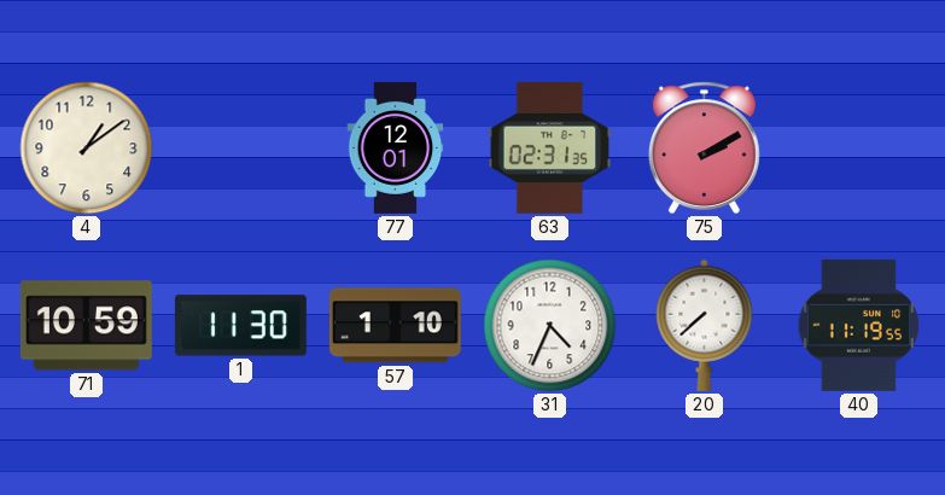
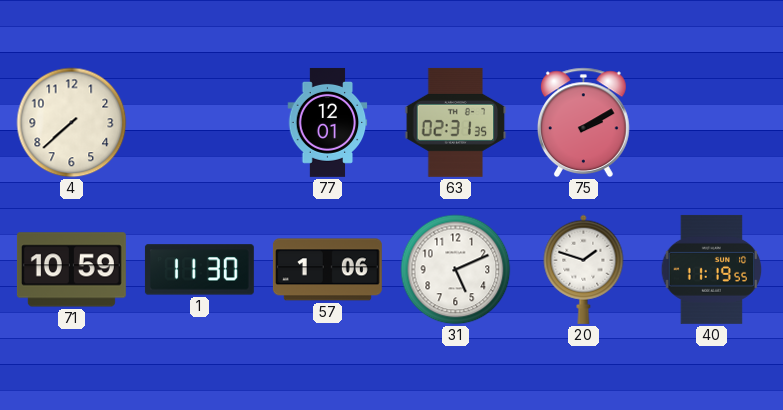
4: 1:09 -> 7:38
57: 1:10 -> 1:06
31: 4:34 -> 5:11
20: 7:38 -> 1:48
